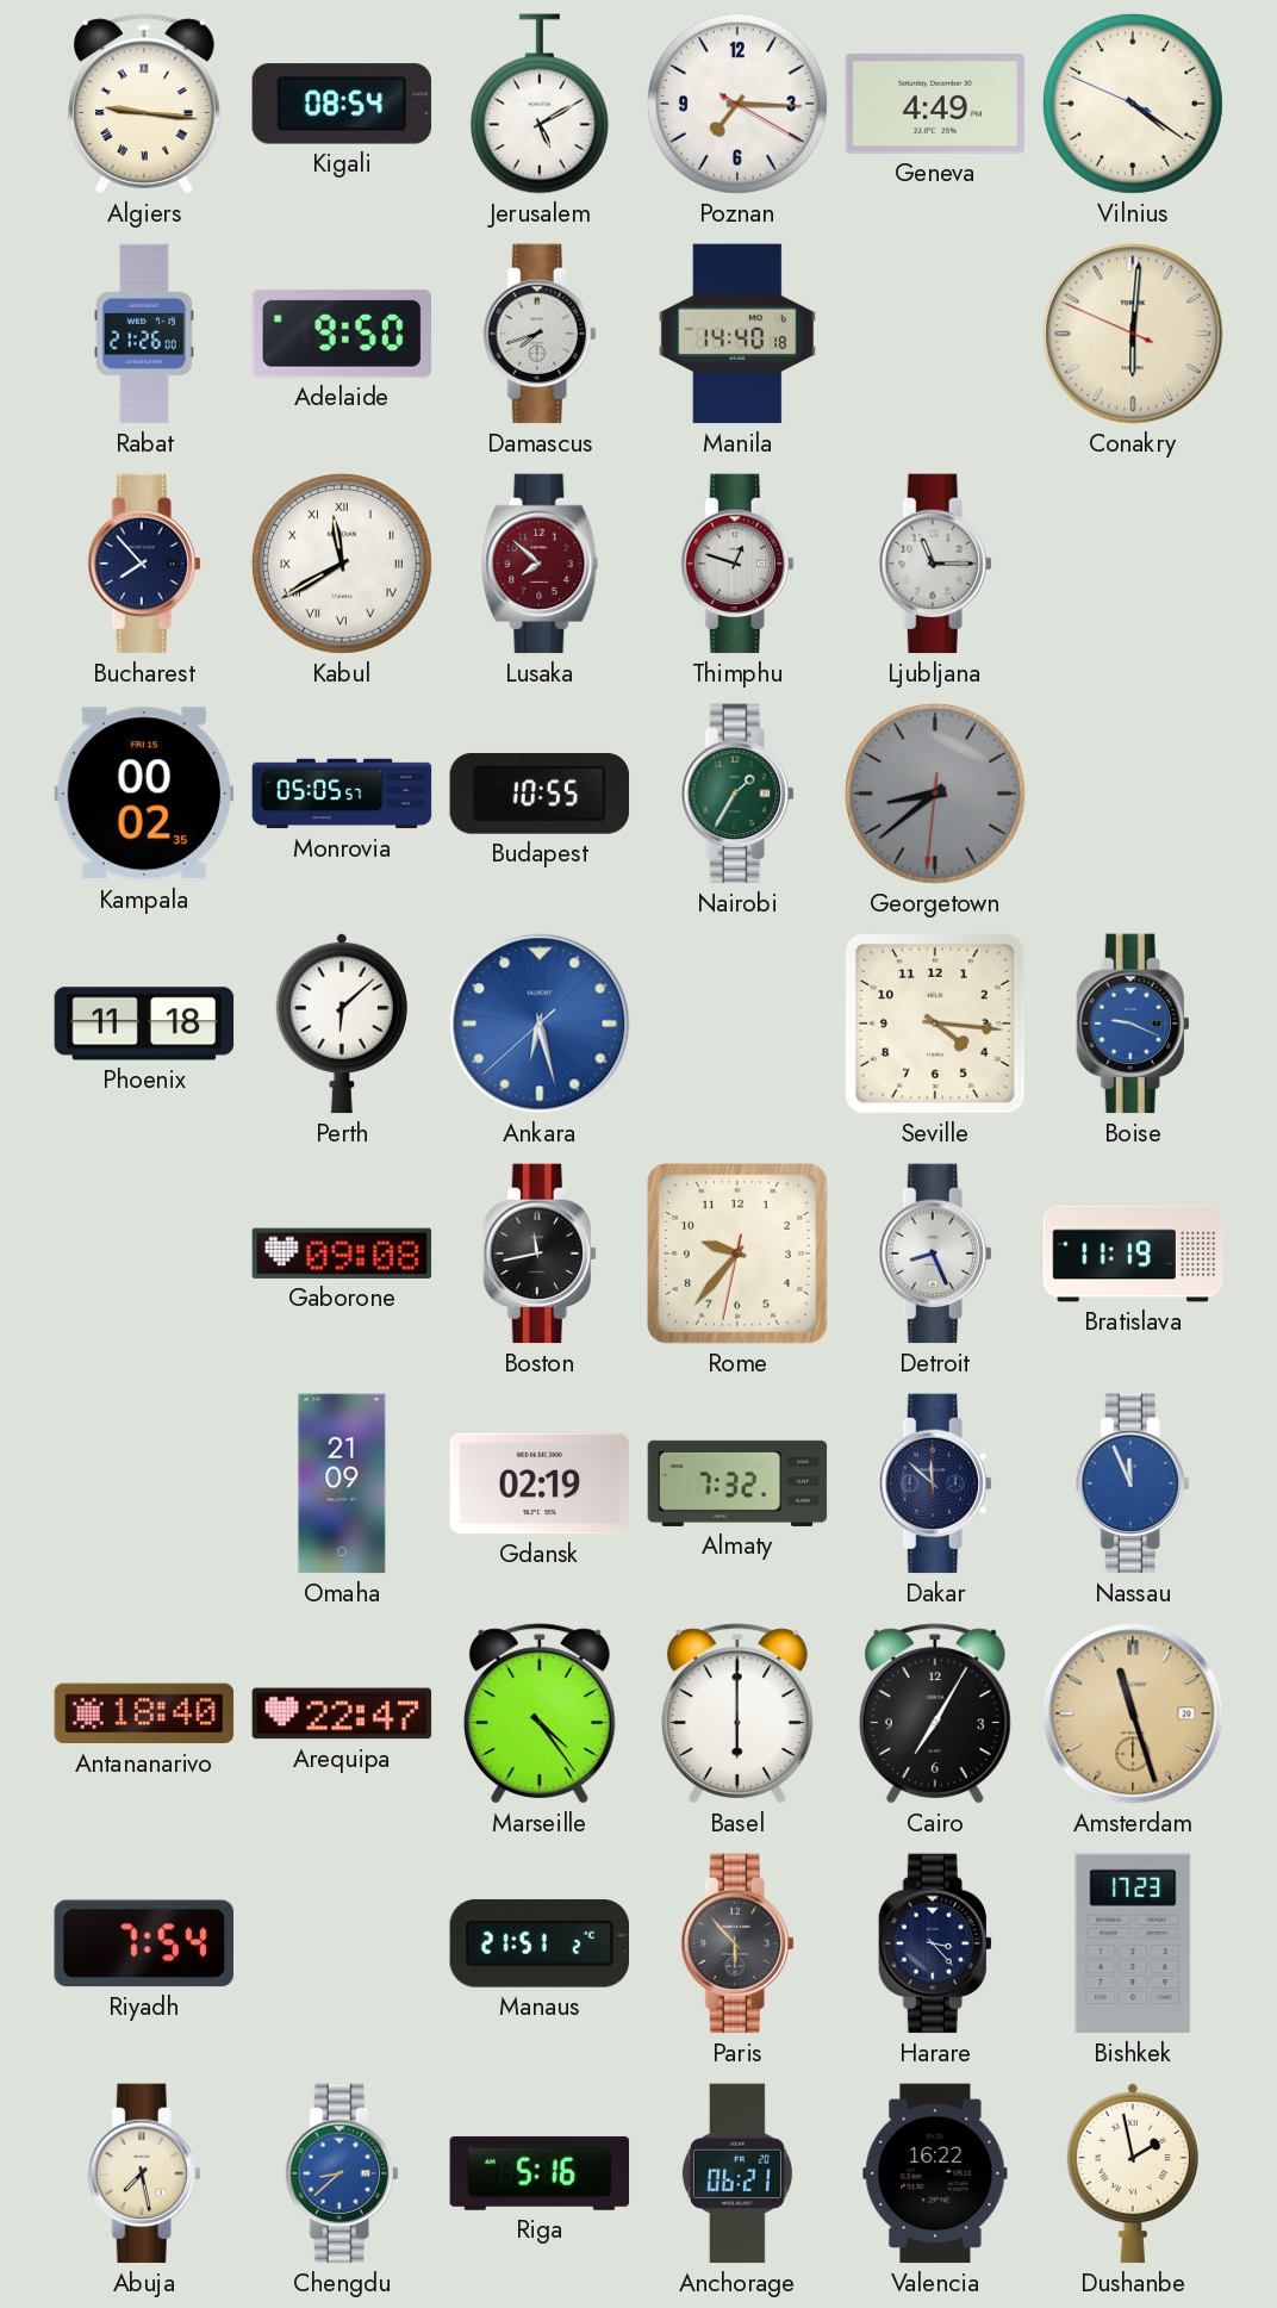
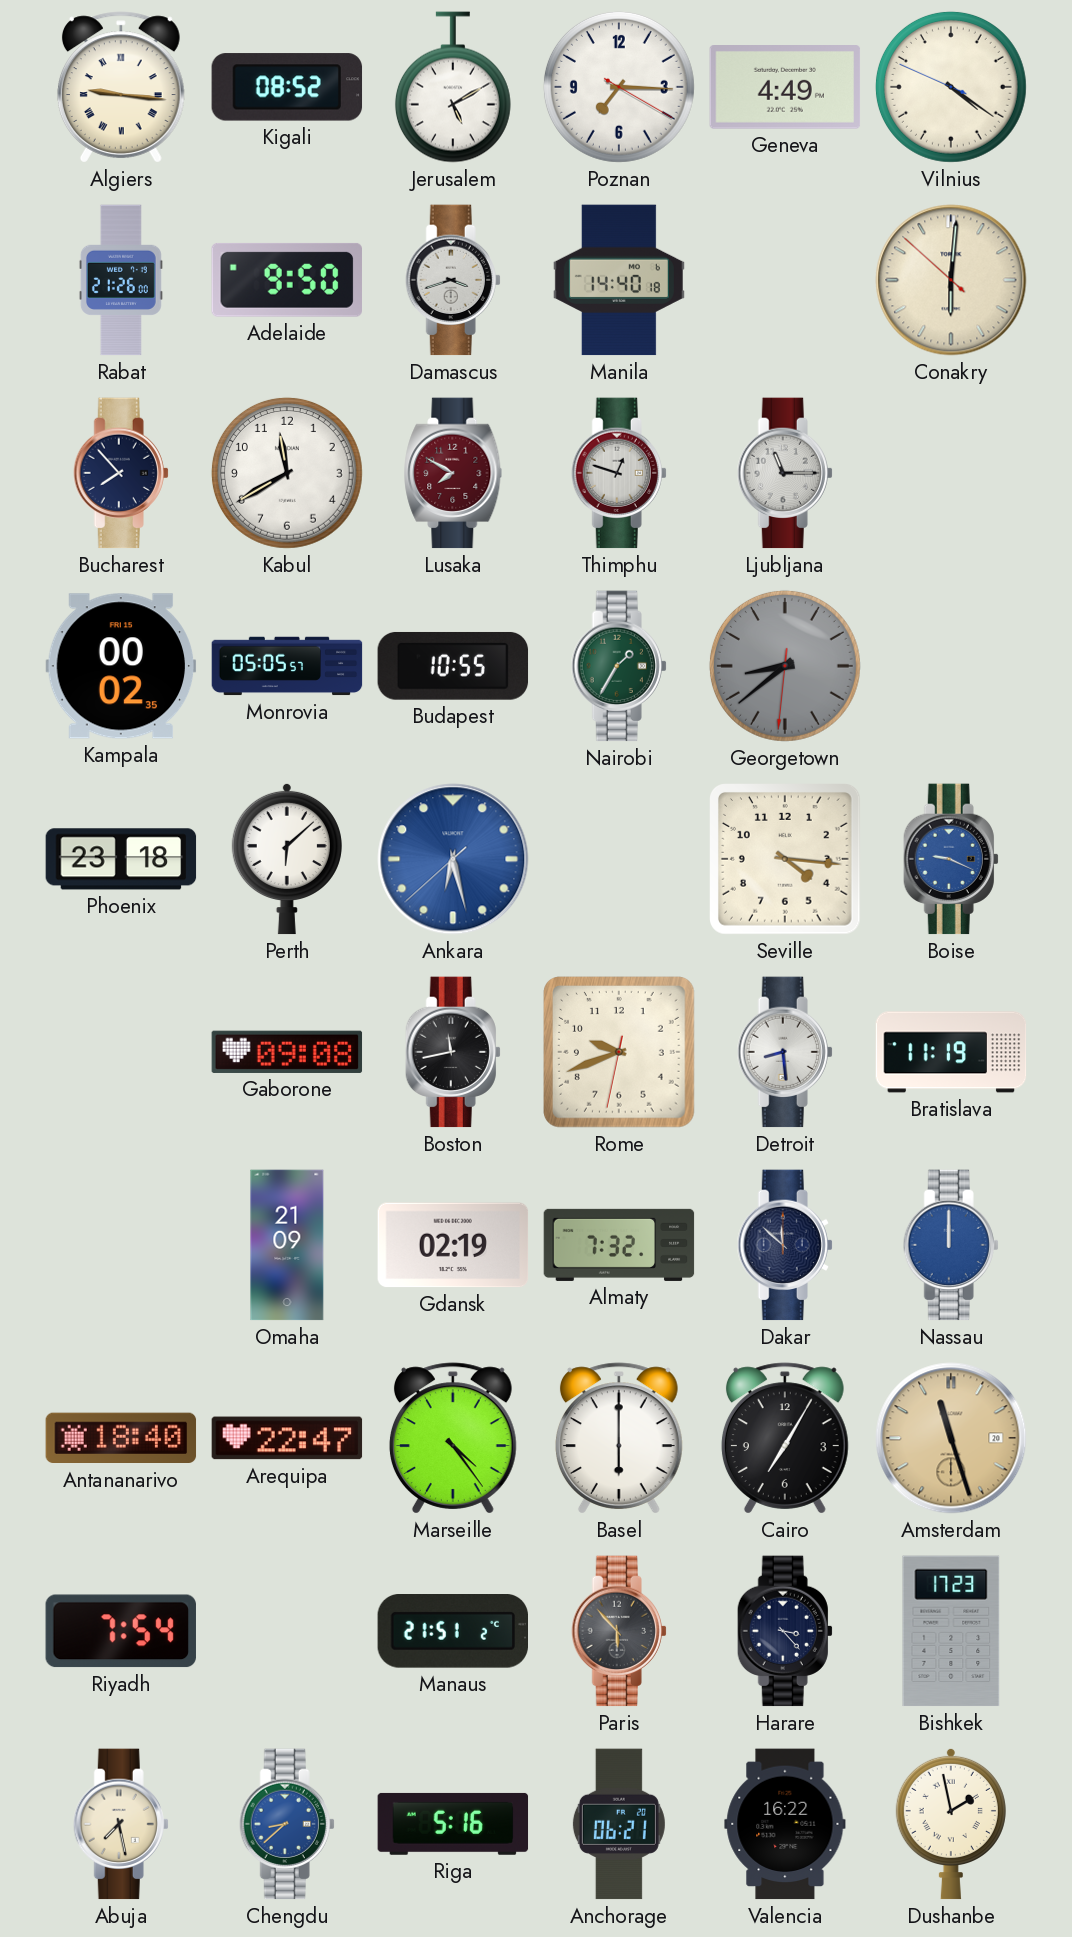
Kigali: 08:54 -> 08:52
Damascus: 7:42 -> 3:42
Conakry: 6:00:49 -> 6:00:52
Kabul numerals: Roman -> Arabic
Lusaka: 7:52 -> 7:50
Phoenix: 11:18 -> 23:18
Rome: 9:36 -> 9:41
Detroit: 8:26 -> 8:29
Nassau: 11:56 -> 12:00
